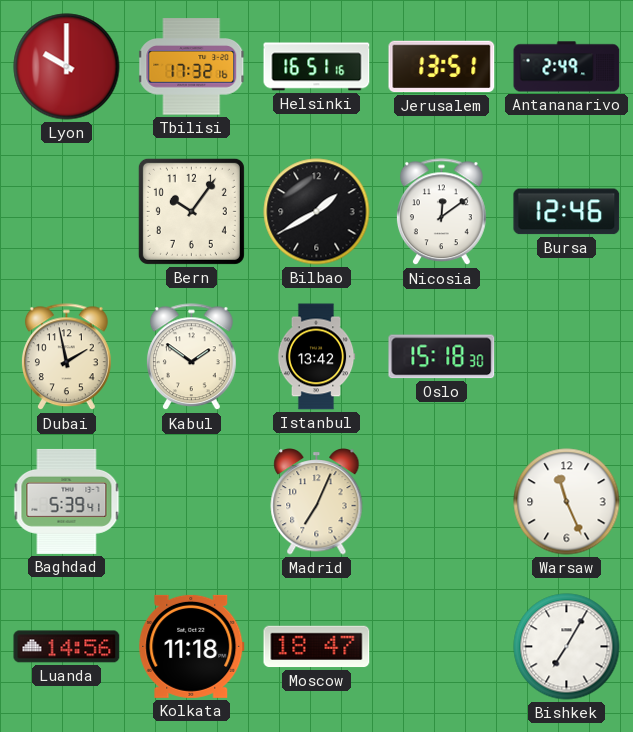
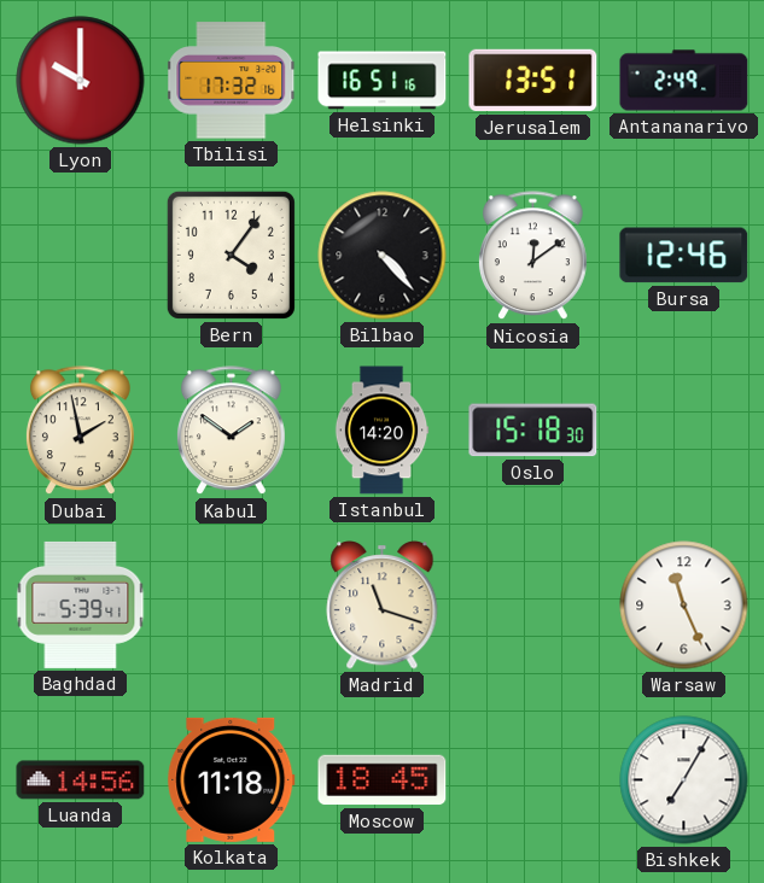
Bern: 10:06 -> 4:06
Bilbao: 1:40 -> 4:23
Istanbul: 13:42 -> 14:20
Madrid: 7:04 -> 11:18
Moscow: 18:47 -> 18:45
